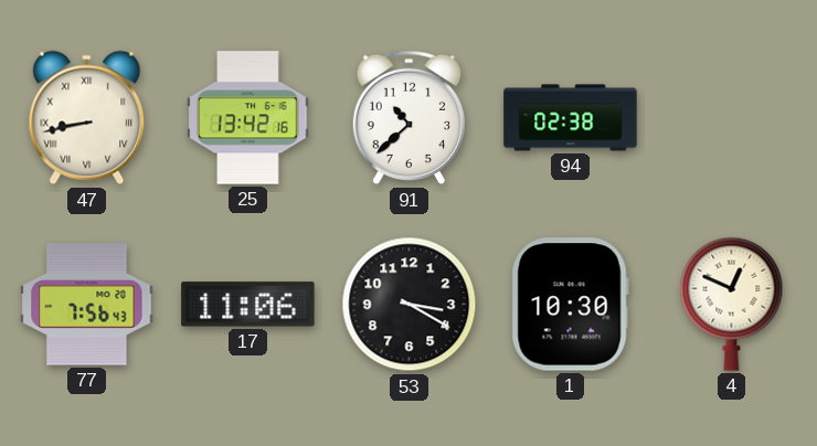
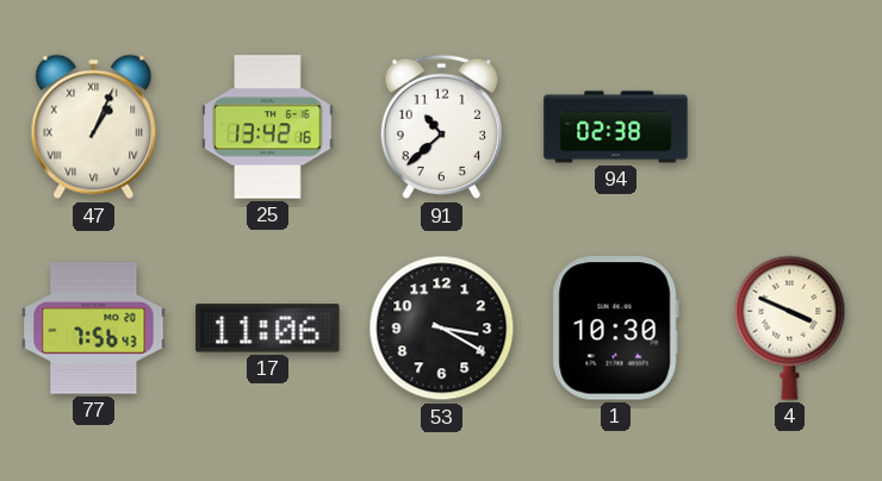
47: 8:43 -> 1:04
4: 12:49 -> 3:49
